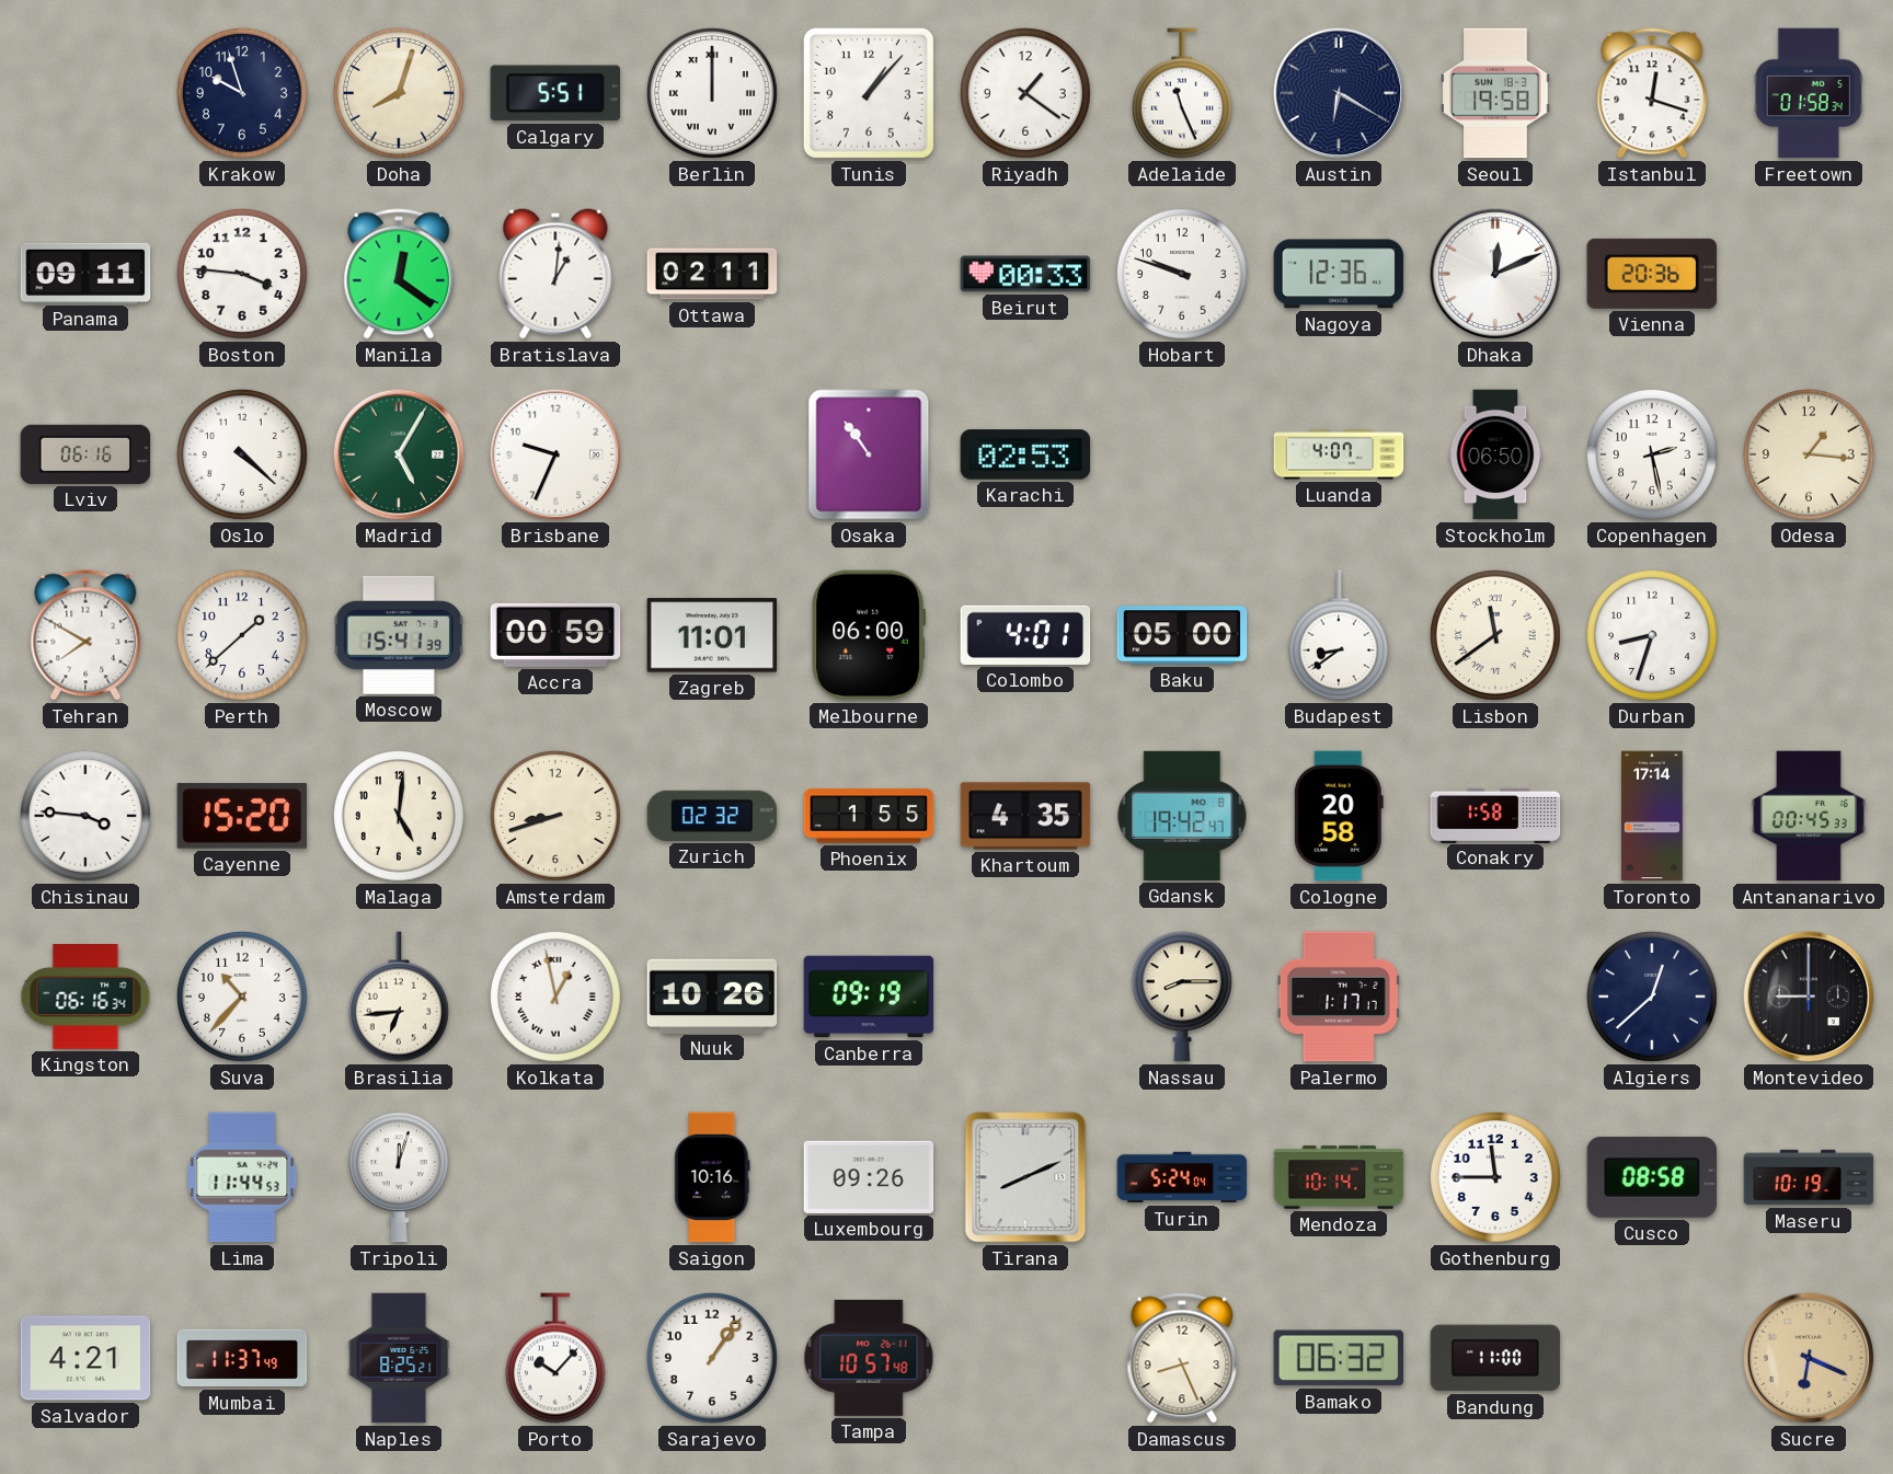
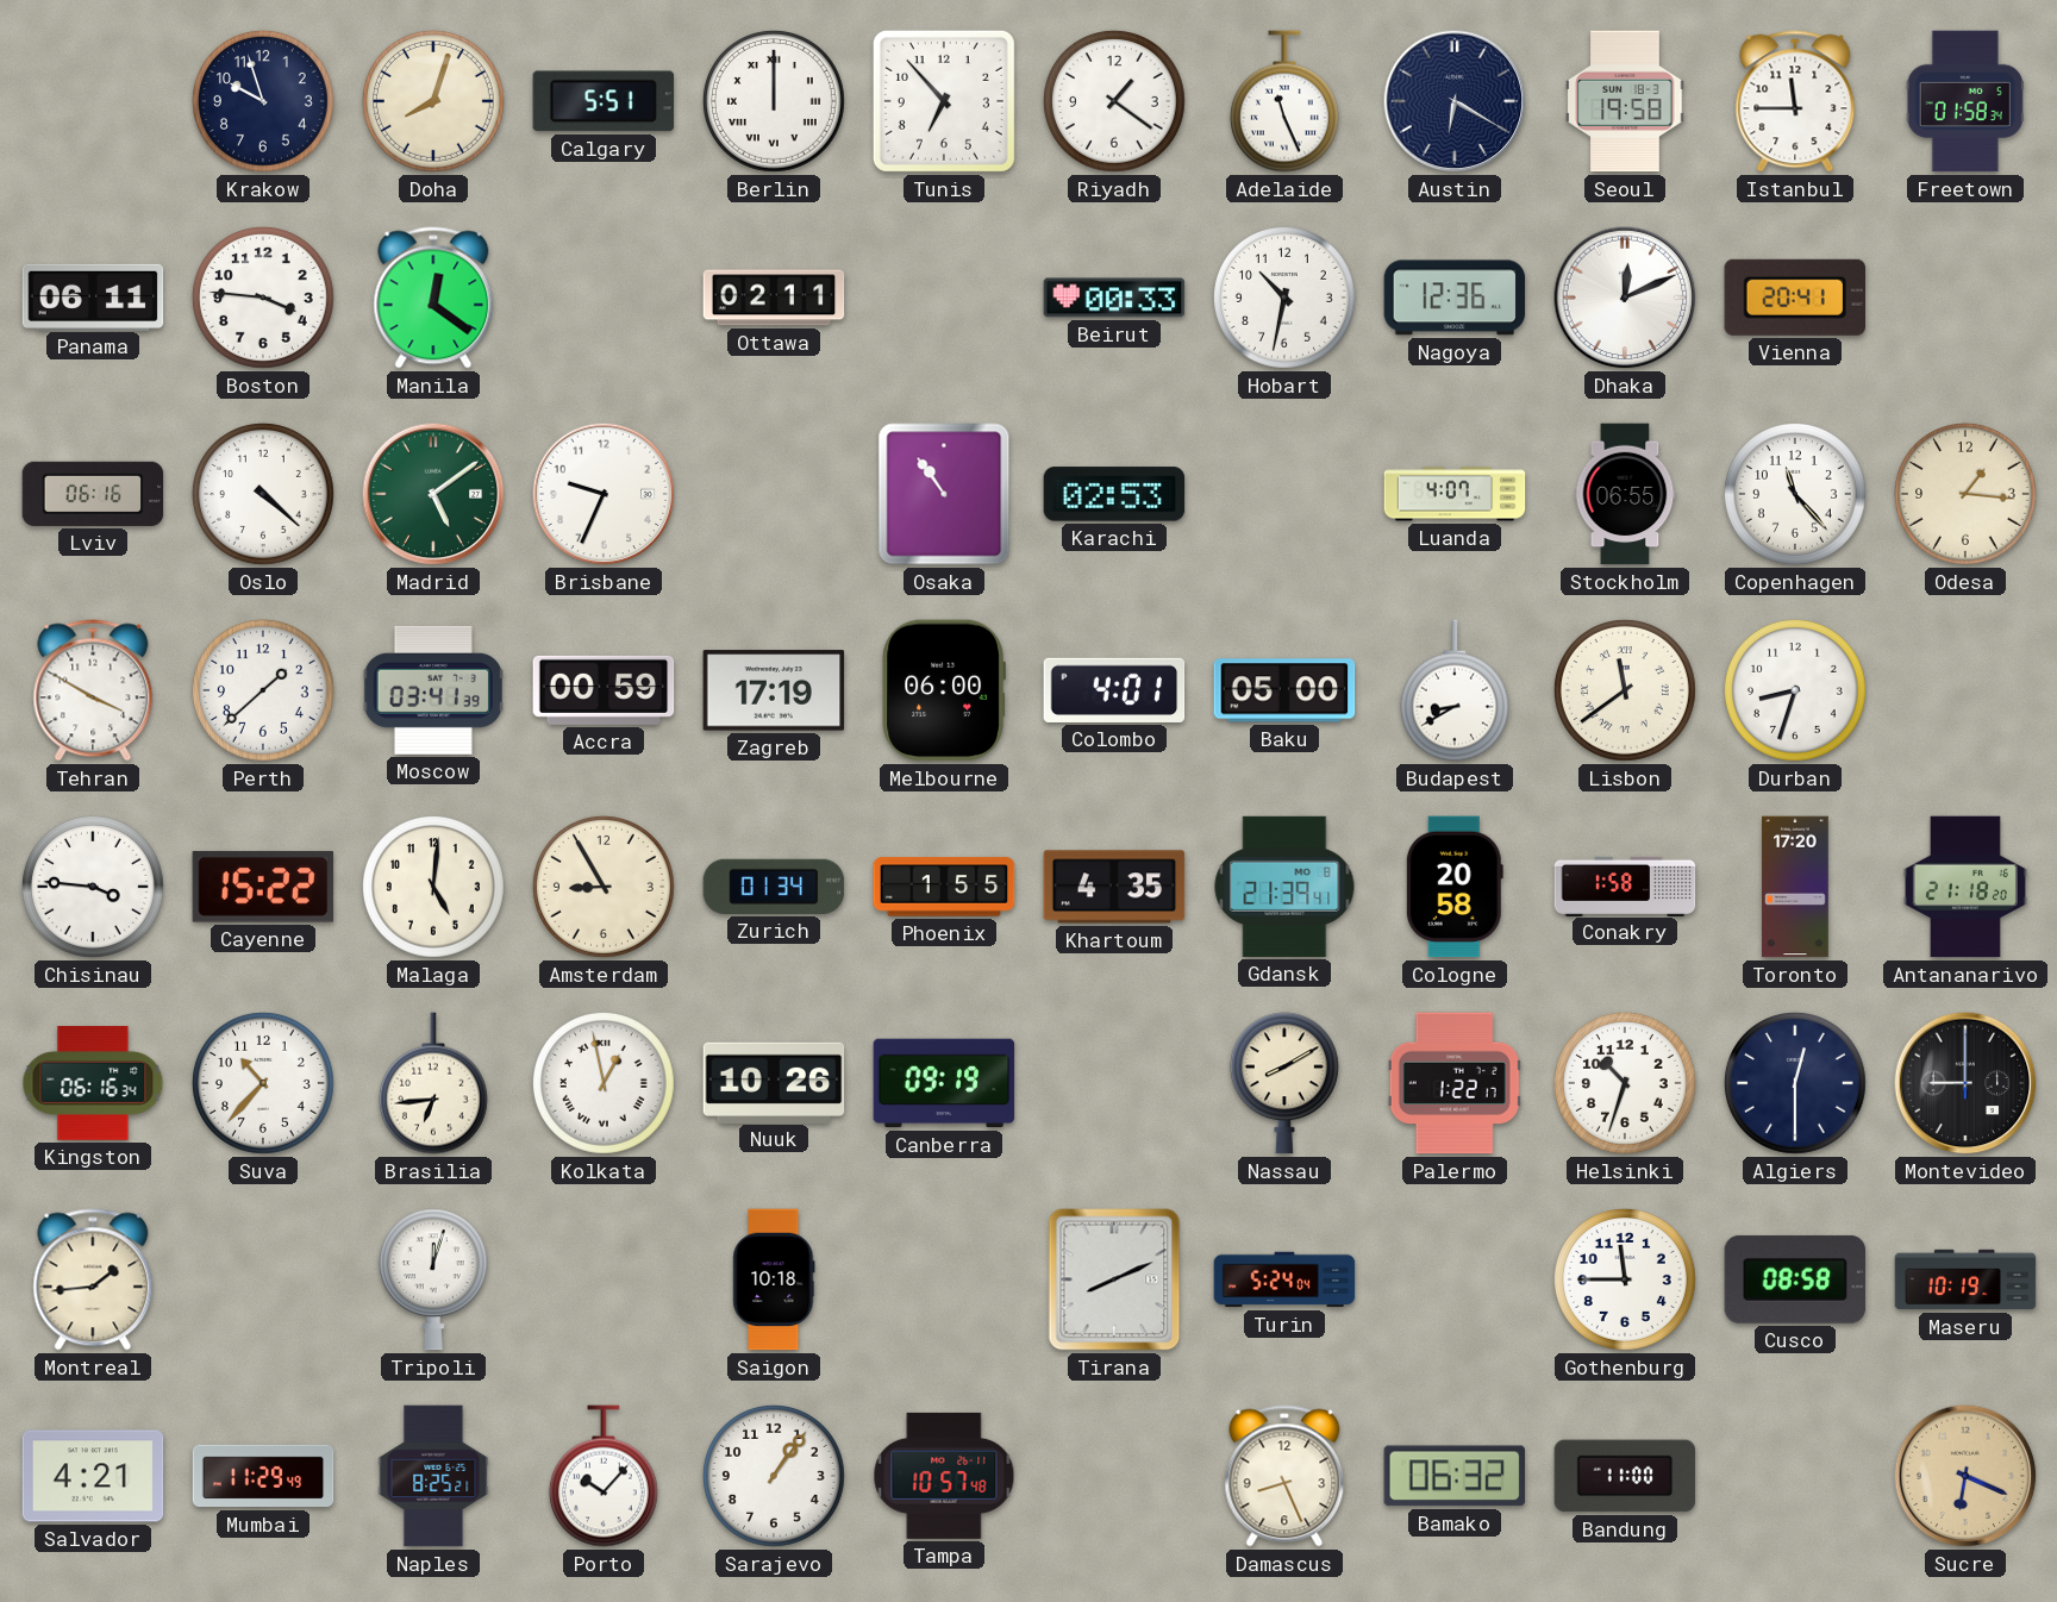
Tunis: 1:07 -> 6:53
Istanbul: 12:18 -> 11:45
Panama: 09:11 -> 06:11
Bratislava: 1:01 -> none
Hobart: 9:48 -> 10:32
Vienna: 20:36 -> 20:41
Madrid: 5:05 -> 5:09
Stockholm: 06:50 -> 06:55
Copenhagen: 2:28 -> 11:23
Tehran: 7:50 -> 3:50
Moscow: 15:41 -> 03:41
Zagreb: 11:01 -> 17:19
Budapest: 8:39 -> 8:40
Cayenne: 15:20 -> 15:22
Amsterdam: 8:42 -> 8:55
Zurich: 02:32 -> 01:34
Gdansk: 19:42 -> 21:39
Toronto: 17:14 -> 17:20
Antananarivo: 00:45 -> 21:18
Nassau: 8:15 -> 8:10
Palermo: 1:17 -> 1:22
Helsinki: none -> 10:33
Algiers: 12:38 -> 12:30
Montreal: none -> 1:44
Lima: 11:44 -> none
Saigon: 10:16 -> 10:18
Luxembourg: 09:26 -> none
Mendoza: 10:14 -> none
Mumbai: 11:37 -> 11:29
